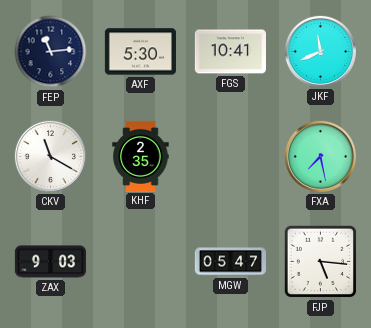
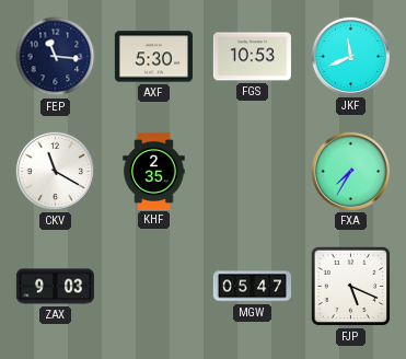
FEP: 11:14 -> 11:16
FGS: 10:41 -> 10:53
FXA: 7:28 -> 7:35
FJP: 5:16 -> 5:19
